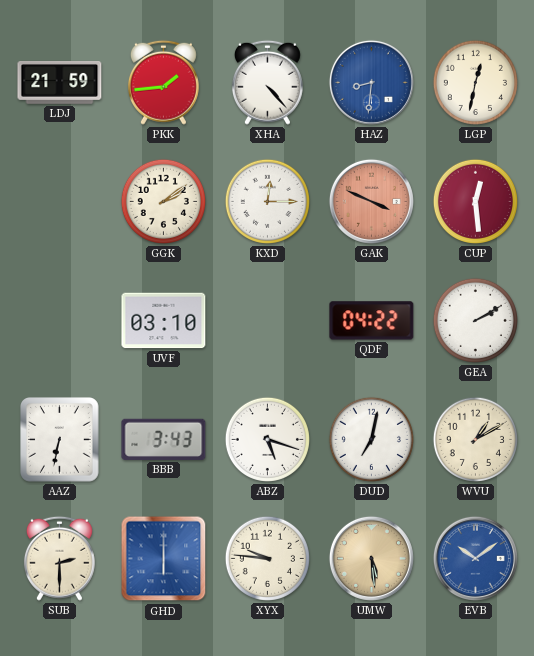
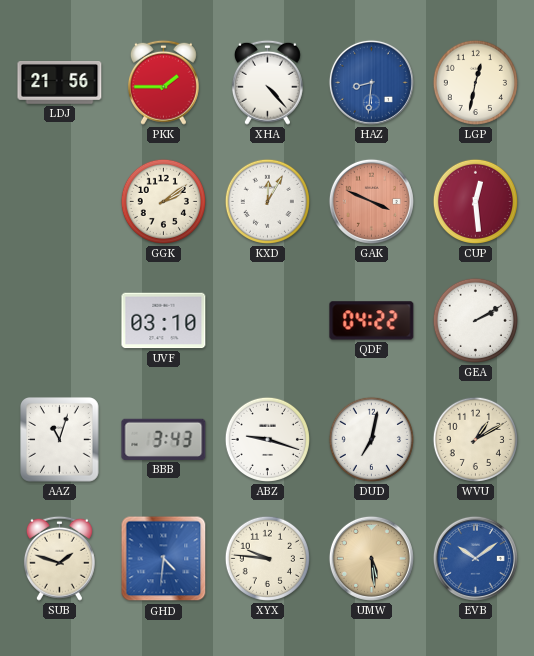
LDJ: 21:59 -> 21:56
PKK: 1:44 -> 1:45
KXD: 12:15 -> 12:05
AAZ: 6:32 -> 11:03
ABZ: 5:18 -> 9:18
SUB: 2:30 -> 1:48
GHD: 6:00 -> 4:31
